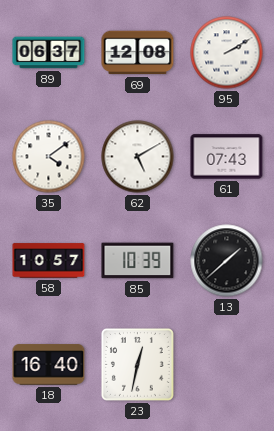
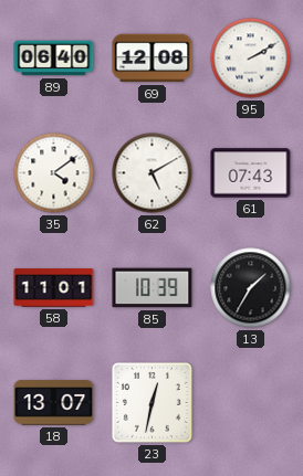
89: 06:37 -> 06:40
58: 10:57 -> 11:01
13: 1:38 -> 1:35
18: 16:40 -> 13:07
